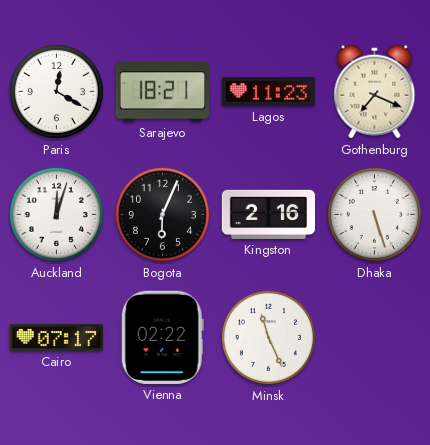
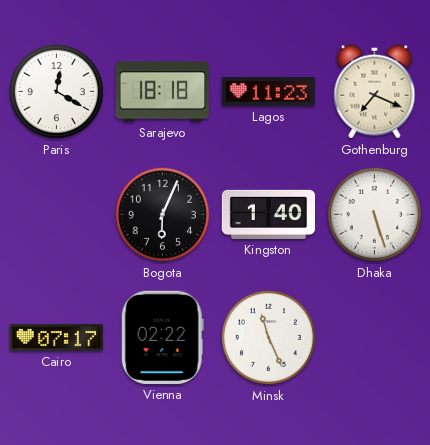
Sarajevo: 18:21 -> 18:18
Auckland: 12:03 -> none
Kingston: 2:16 -> 1:40
